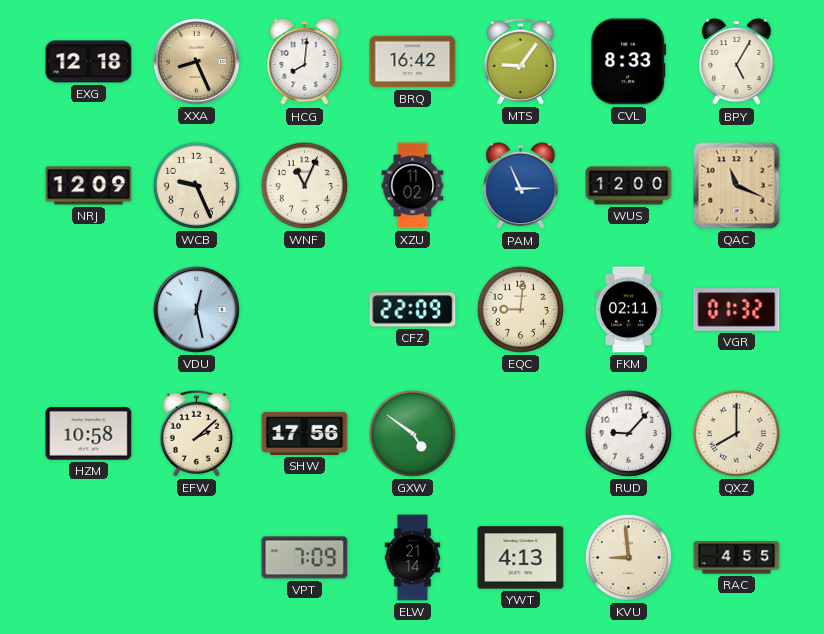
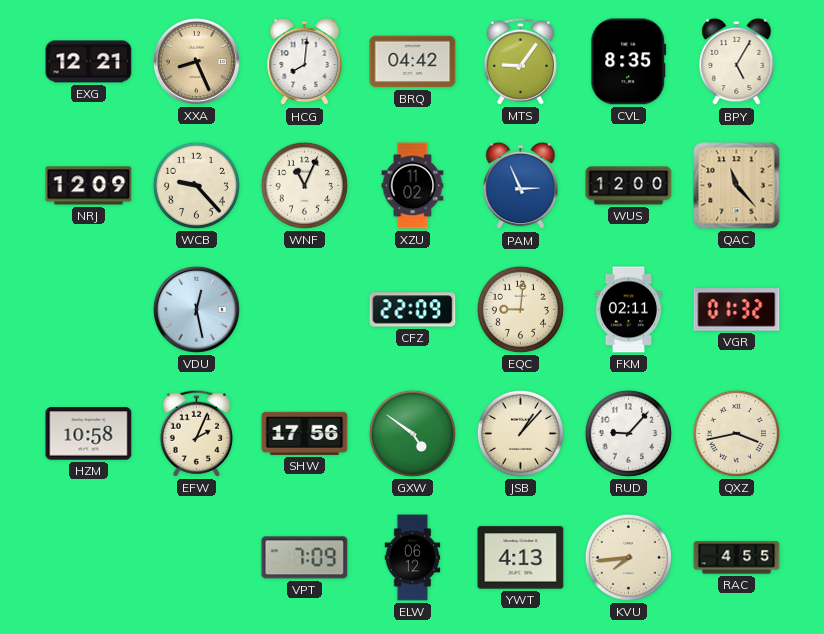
EXG: 12:18 -> 12:21
BRQ: 16:42 -> 04:42
CVL: 8:33 -> 8:35
WCB: 9:26 -> 9:23
QAC: 11:19 -> 11:23
EFW: 2:08 -> 2:04
JSB: none -> 1:07
QXZ: 8:00 -> 3:43
ELW: 21:14 -> 06:12
KVU: 8:59 -> 7:44
